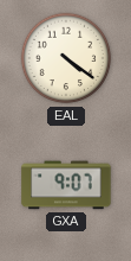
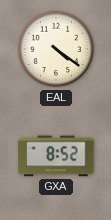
GXA: 9:07 -> 8:52
